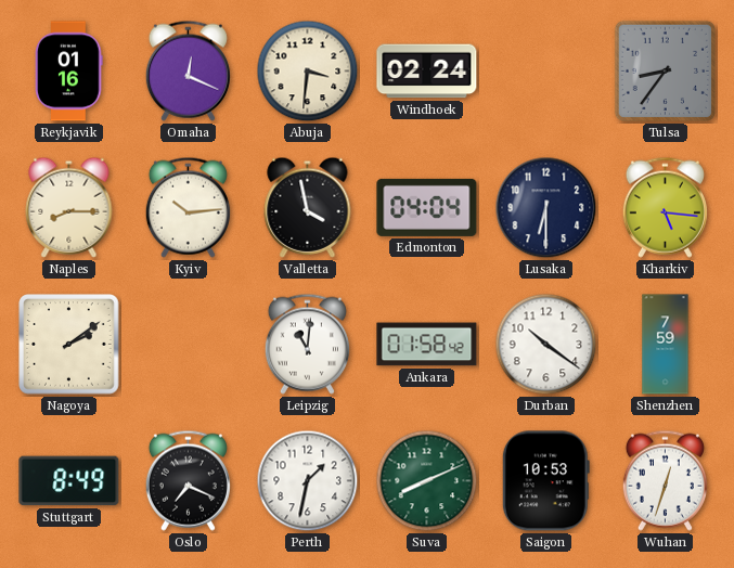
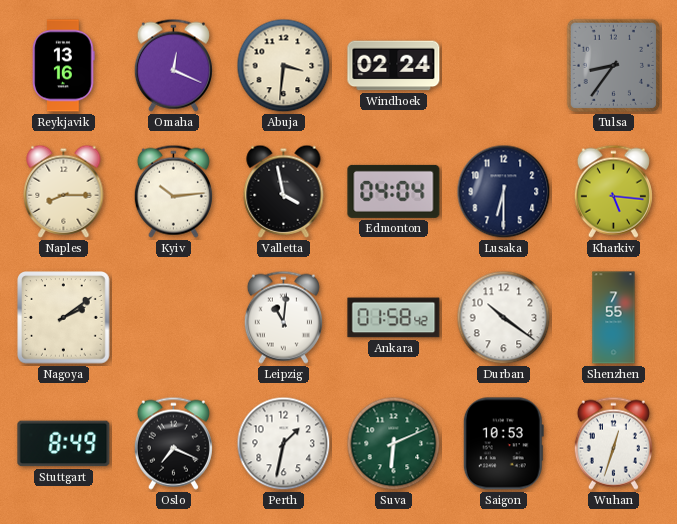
Reykjavik: 01:16 -> 13:16
Shenzhen: 7:59 -> 7:55
Suva: 8:11 -> 6:11
